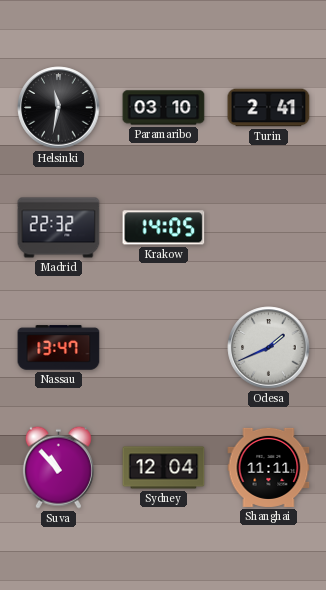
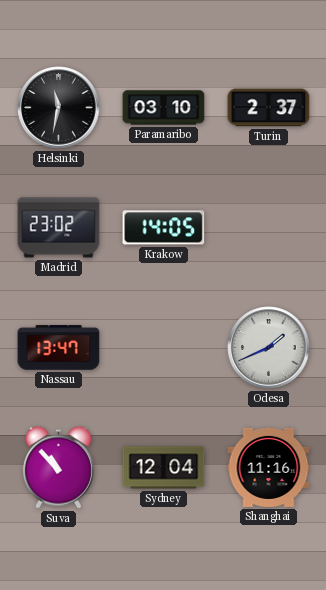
Turin: 2:41 -> 2:37
Madrid: 22:32 -> 23:02
Shanghai: 11:11 -> 11:16
